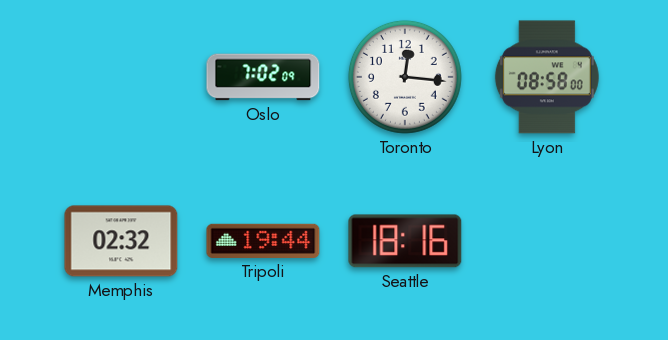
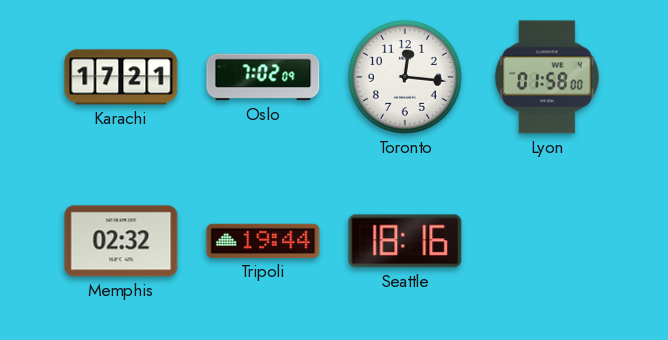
Karachi: none -> 17:21
Lyon: 08:58 -> 01:58
